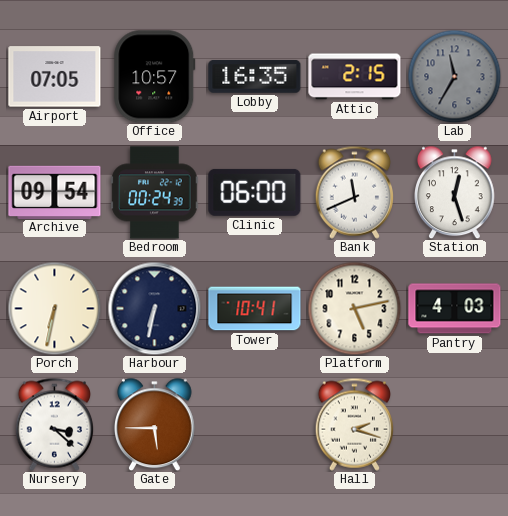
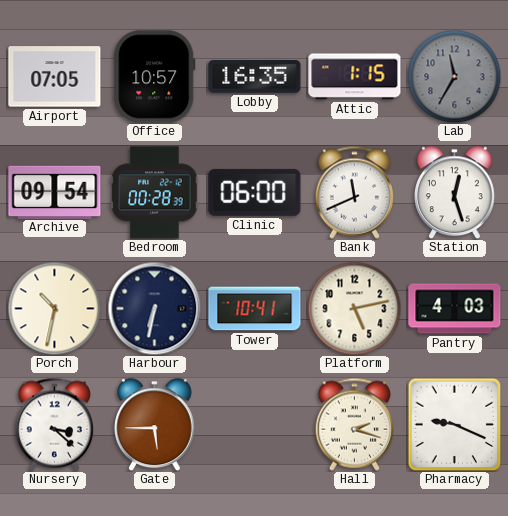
Attic: 2:15 -> 1:15
Bedroom: 00:24 -> 00:28
Porch: 6:32 -> 10:32
Pharmacy: none -> 9:19
